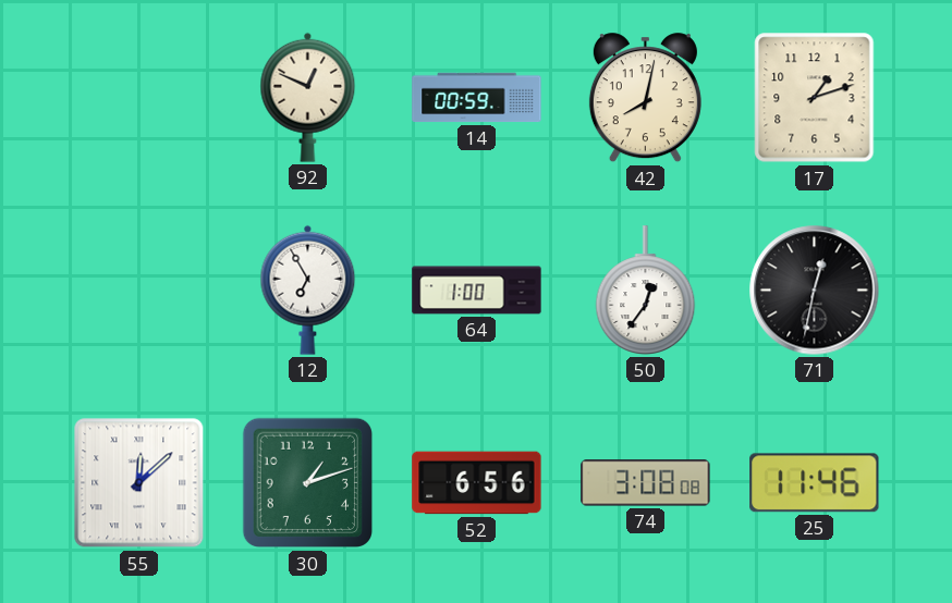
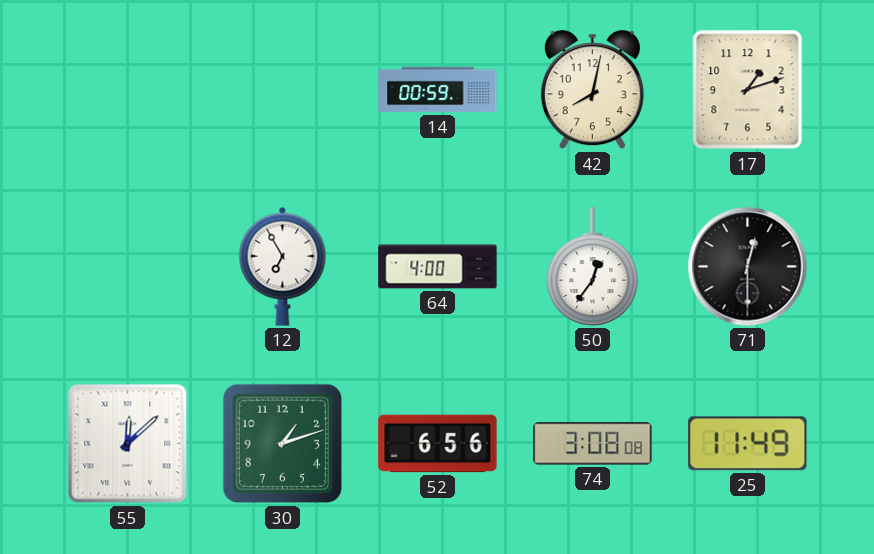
92: 12:49 -> none
64: 1:00 -> 4:00
71: 12:32 -> 12:30
25: 11:46 -> 11:49
